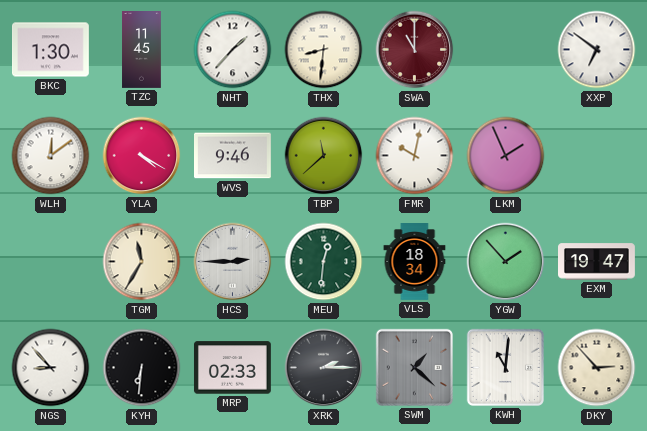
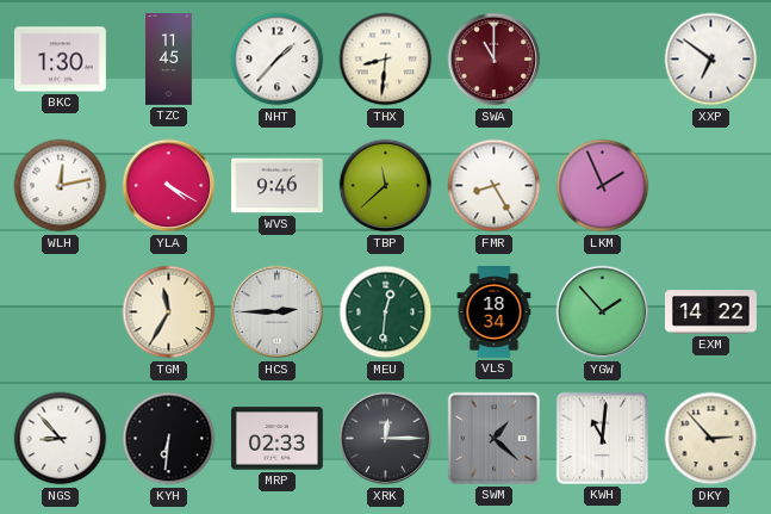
WLH: 12:09 -> 12:13
FMR: 10:02 -> 8:25
EXM: 19:47 -> 14:22
XRK: 2:15 -> 12:15
